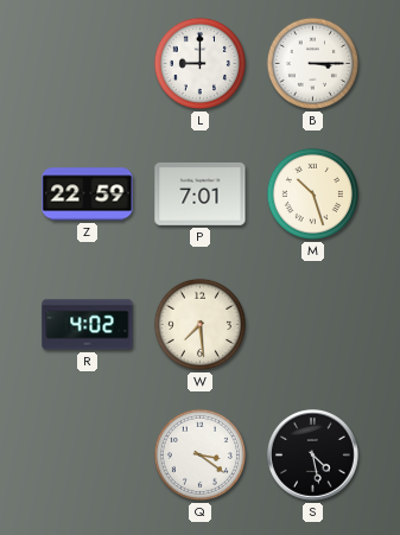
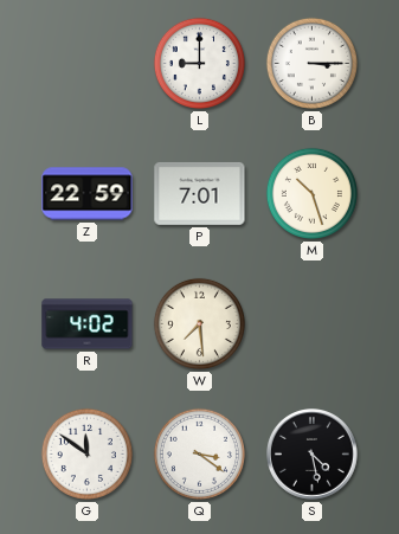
G: none -> 11:51
